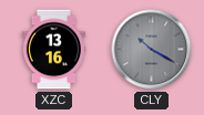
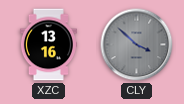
CLY: 10:20 -> 3:52
